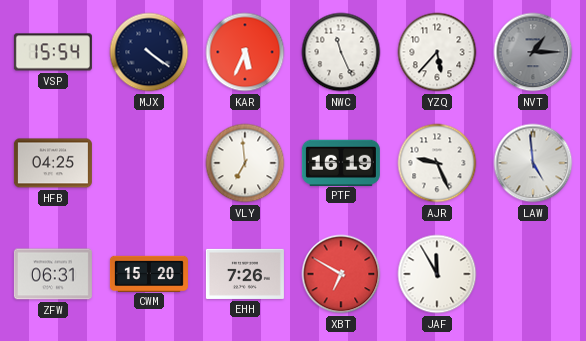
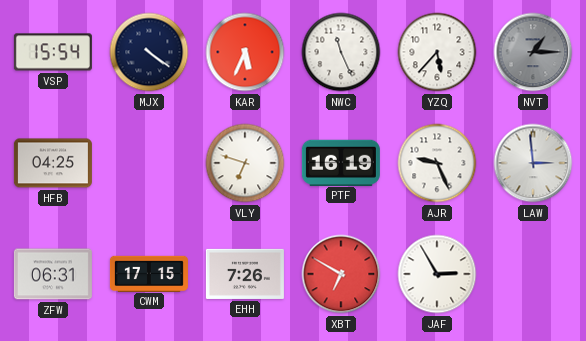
VLY: 6:59 -> 6:48
LAW: 4:59 -> 2:59
CWM: 15:20 -> 17:15
JAF: 11:55 -> 2:55
